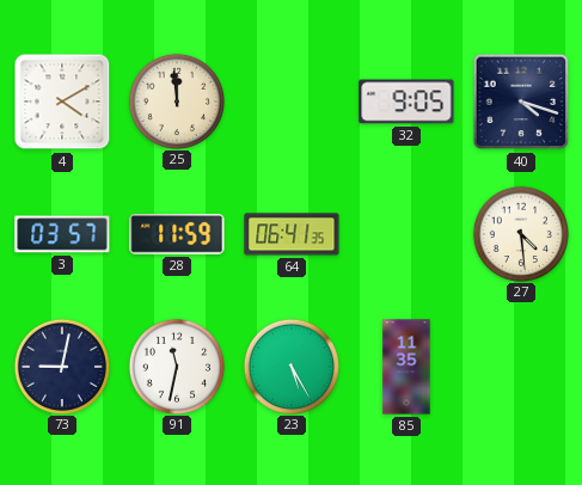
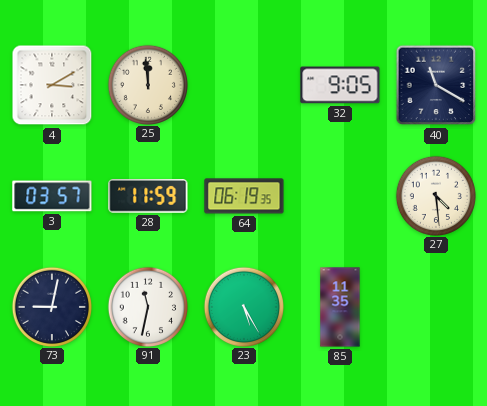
4: 4:10 -> 3:10
40: 4:18 -> 11:20
64: 06:41 -> 06:19
